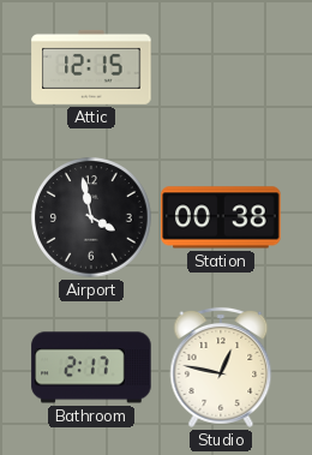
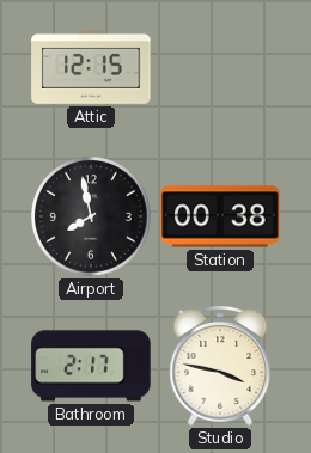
Airport: 3:58 -> 7:58
Studio: 12:47 -> 3:47
